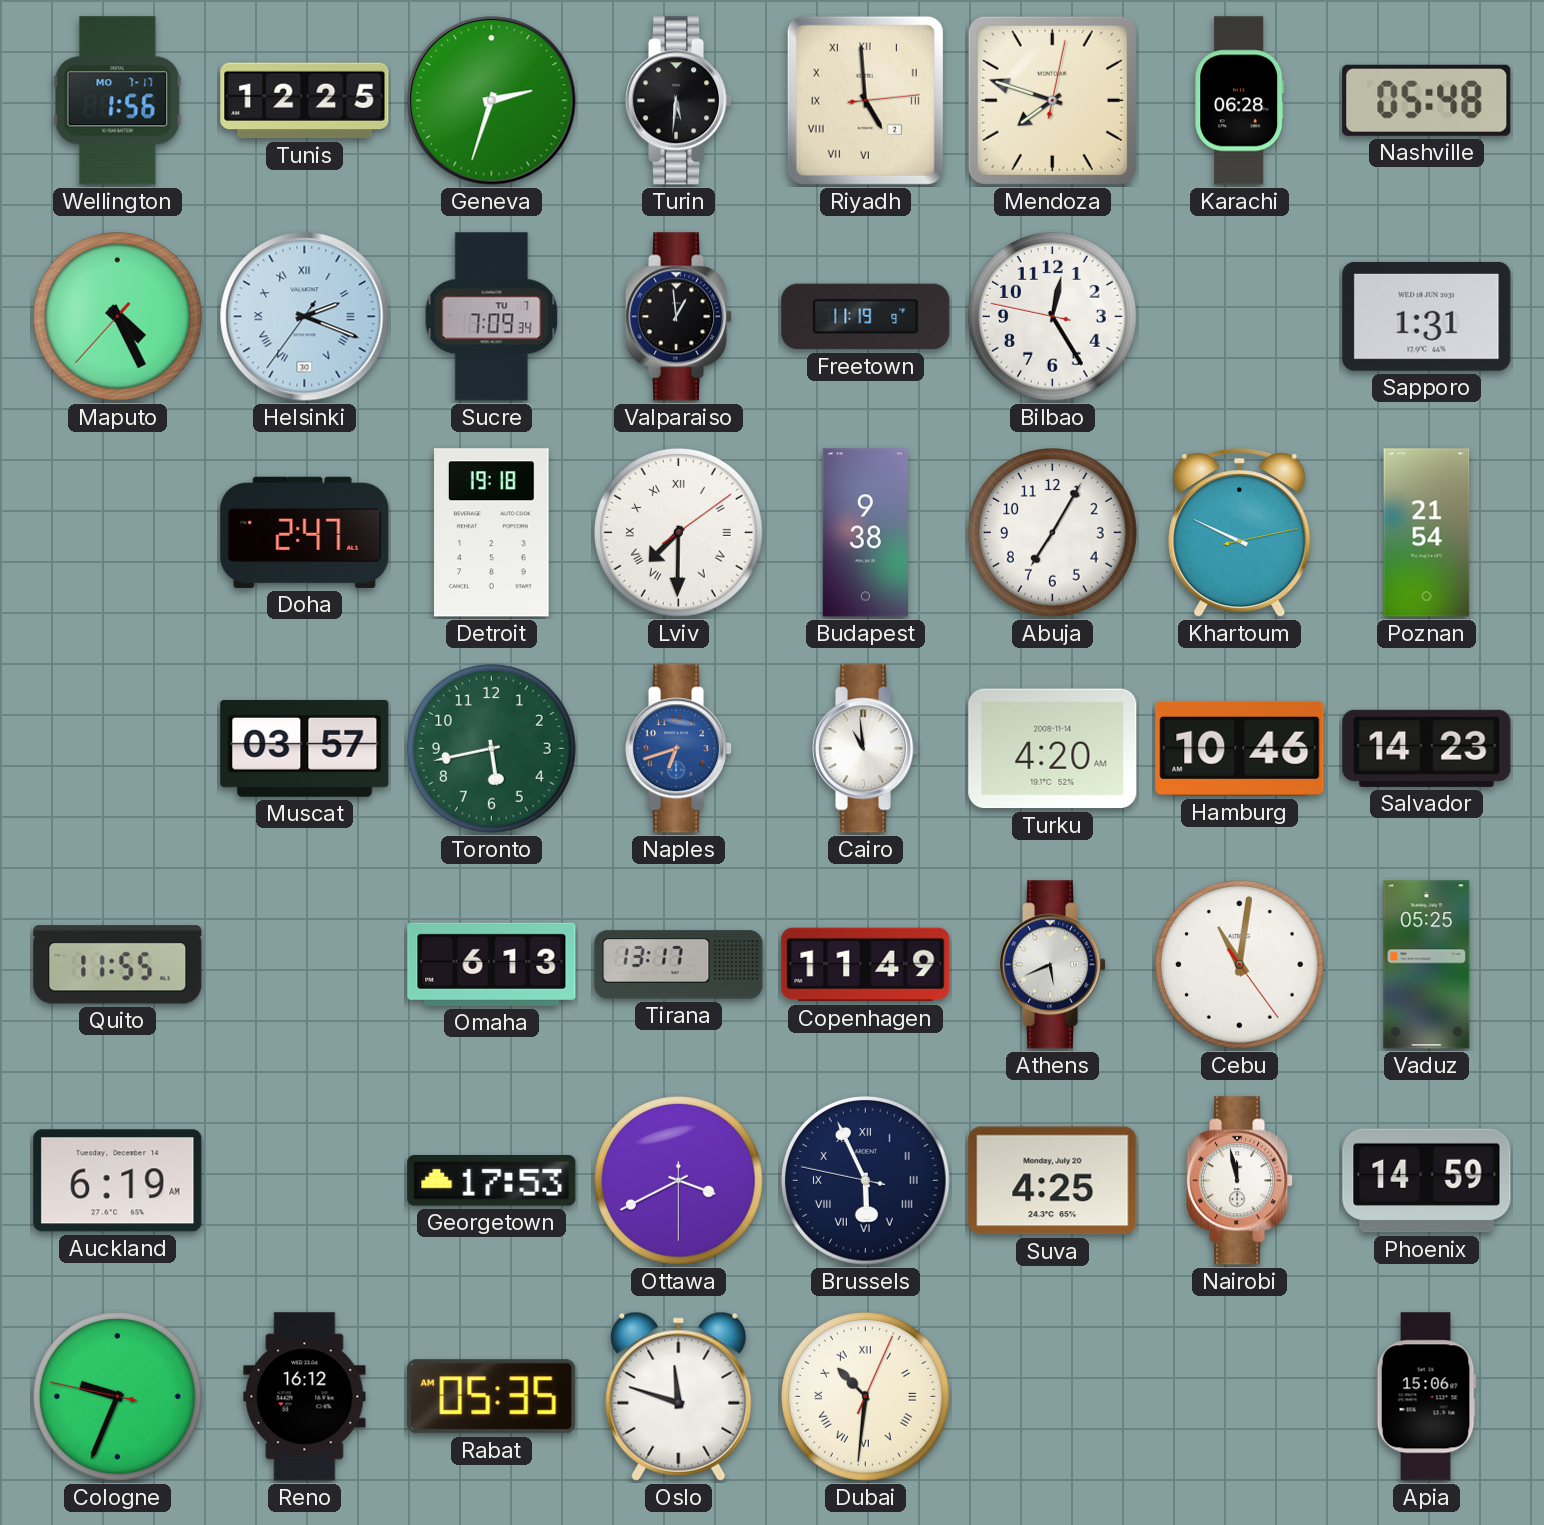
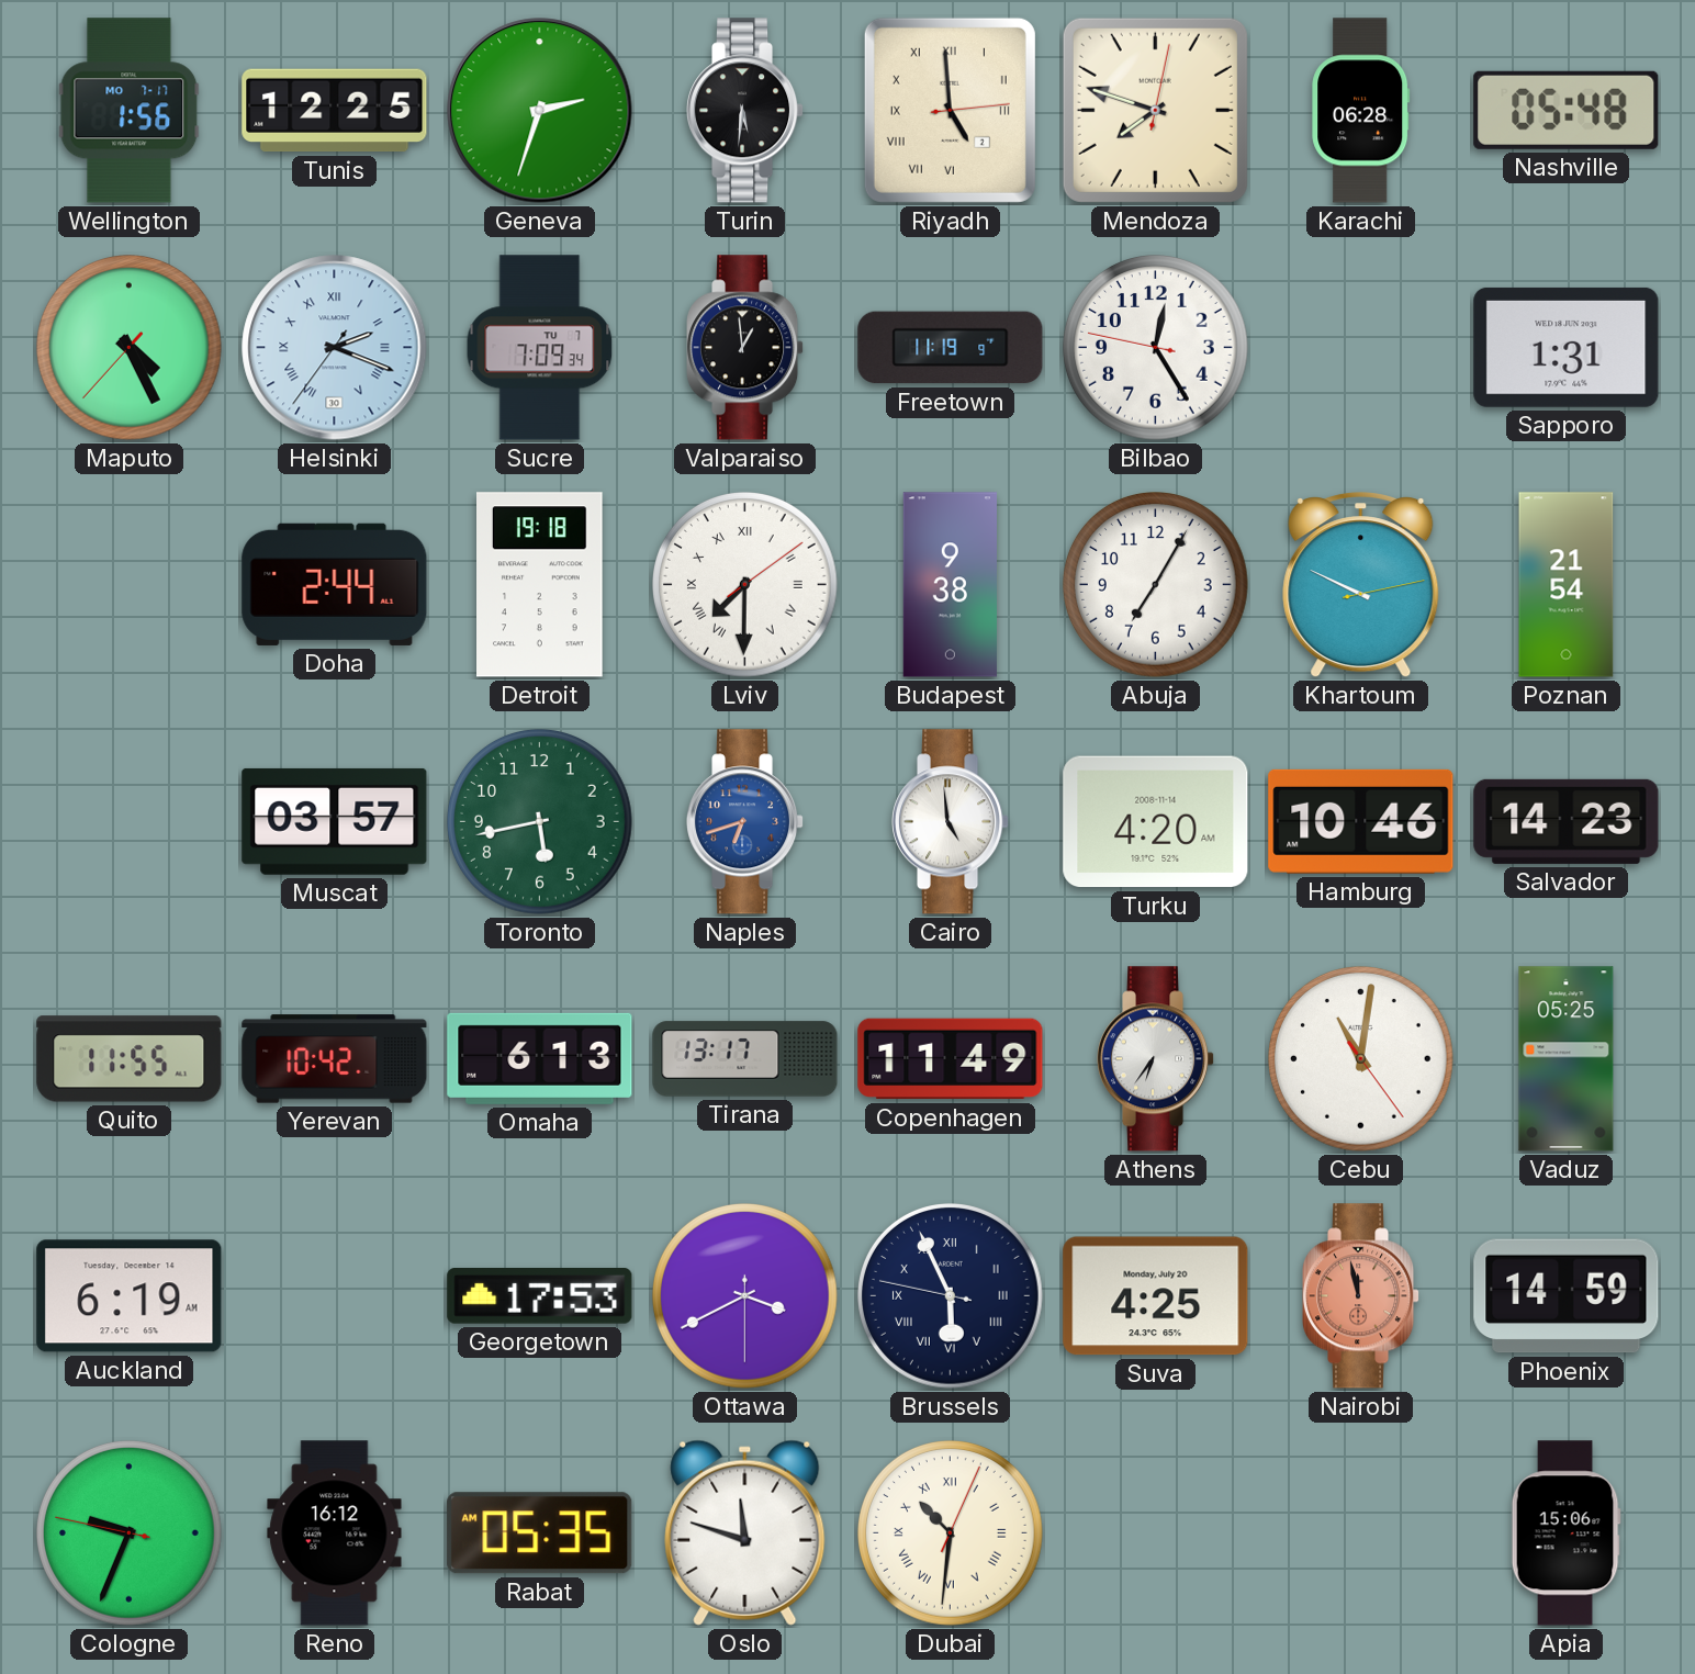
Doha: 2:47 -> 2:44
Cairo: 10:59 -> 4:59
Yerevan: none -> 10:42
Athens: 5:41 -> 6:36
Nairobi dial: white -> salmon
